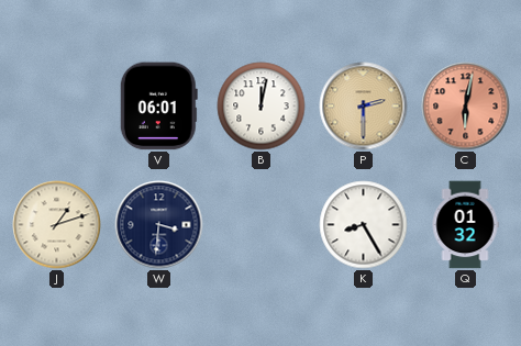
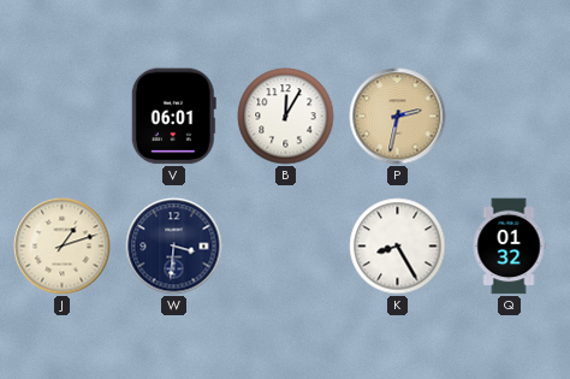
B: 12:02 -> 12:05
P: 2:30 -> 2:32
C: 6:02 -> none
